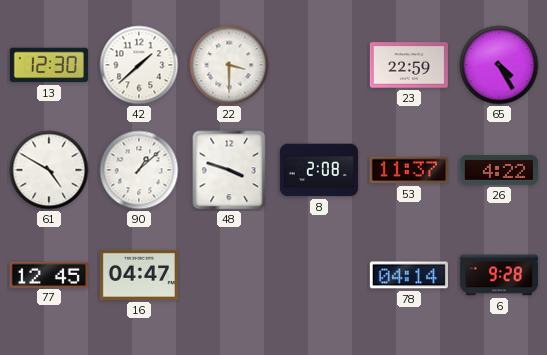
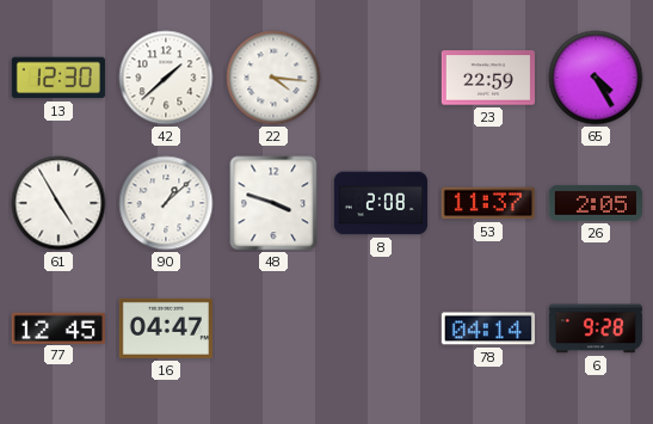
22: 3:30 -> 4:16
61: 4:50 -> 4:55
26: 4:22 -> 2:05
